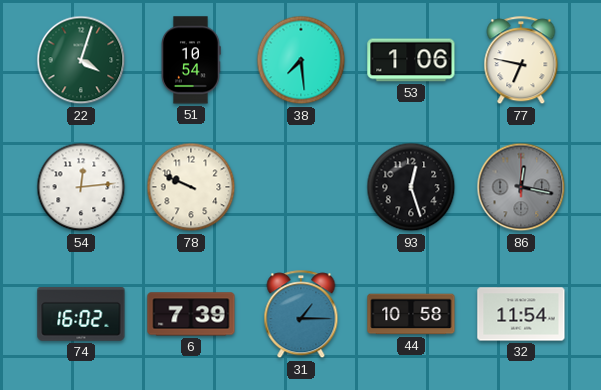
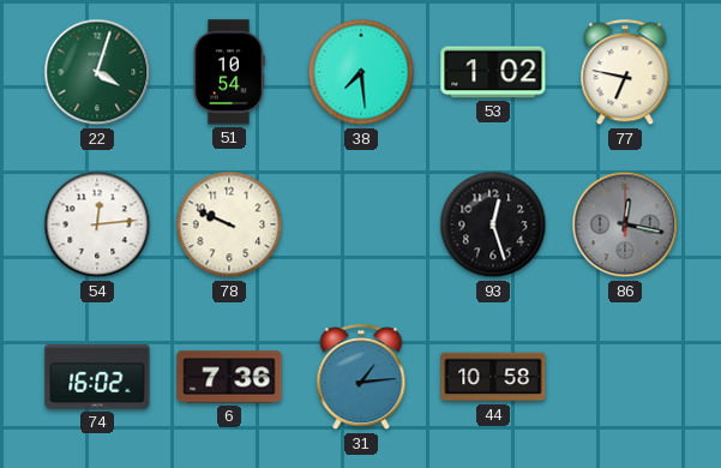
53: 1:06 -> 1:02
6: 7:39 -> 7:36
31: 1:15 -> 1:14
32: 11:54 -> none
